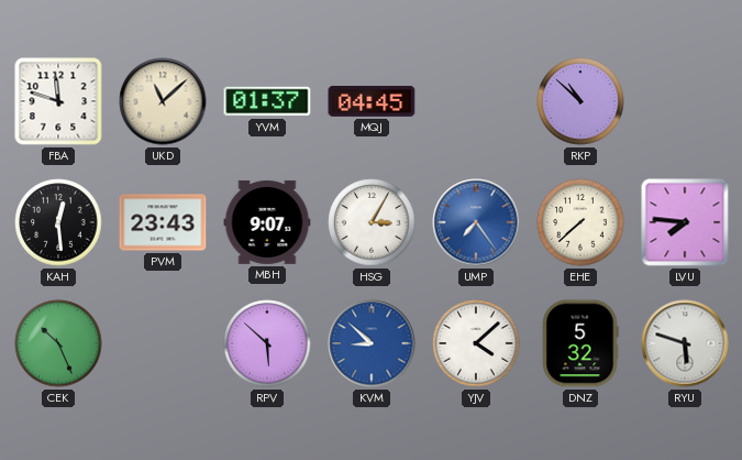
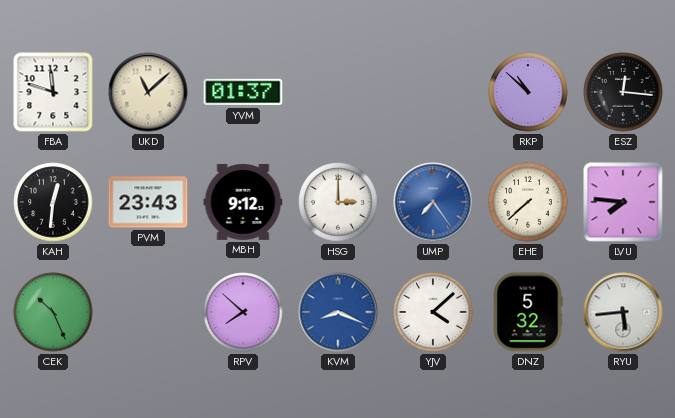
MQJ: 04:45 -> none
ESZ: none -> 12:16
KAH: 12:29 -> 12:31
MBH: 9:07 -> 9:12
HSG: 3:05 -> 3:00
RPV: 5:52 -> 7:52
KVM: 8:52 -> 8:19
RYU: 5:48 -> 5:44
